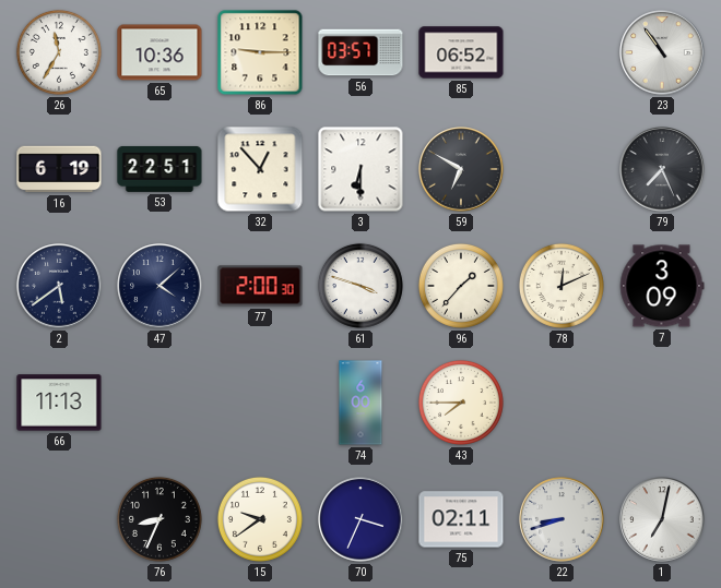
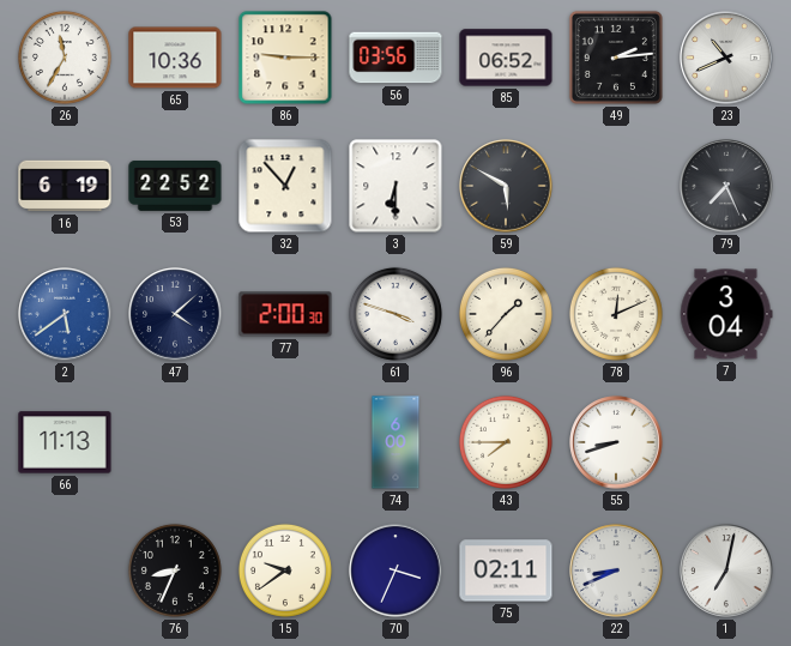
56: 03:57 -> 03:56
49: none -> 2:14
23: 10:54 -> 10:41
53: 22:51 -> 22:52
59: 6:50 -> 5:50
2 dial: navy -> blue
7: 3:09 -> 3:04
55: none -> 8:42
22: 8:42 -> 8:41
